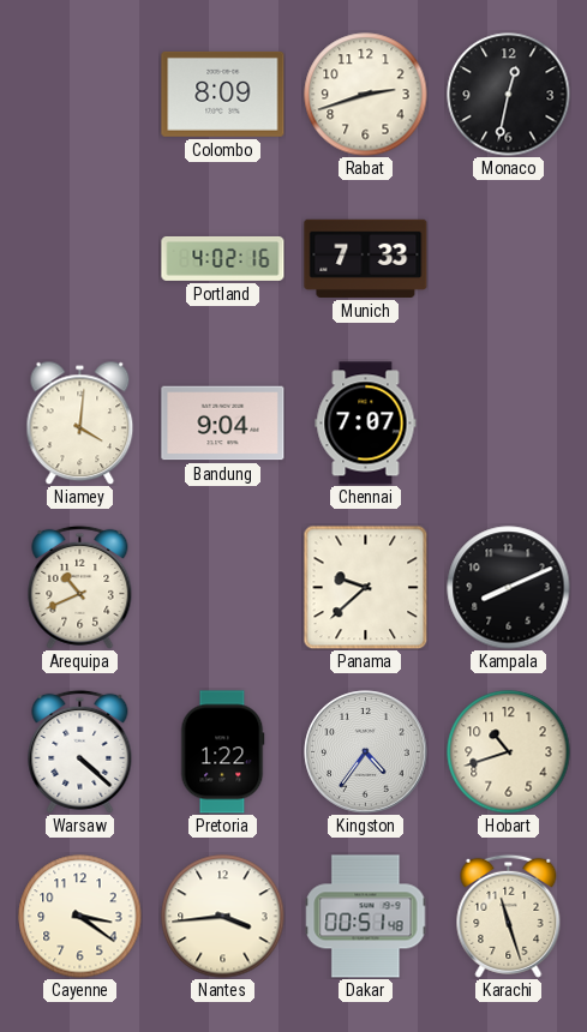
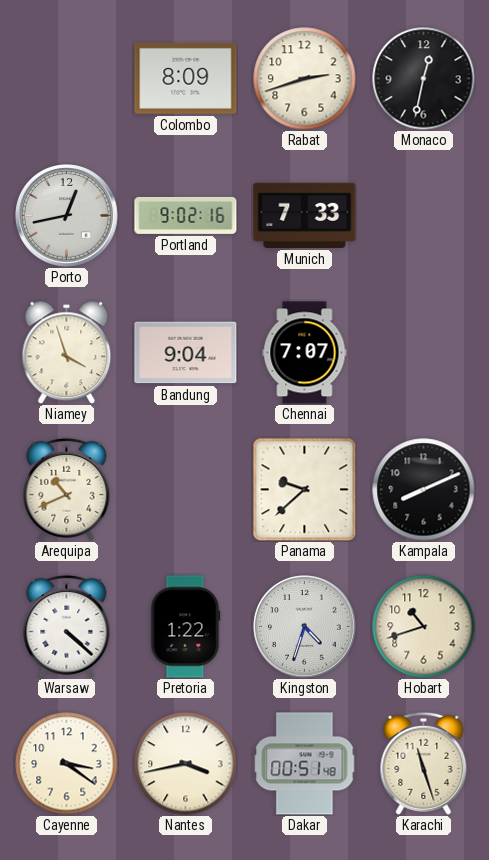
Porto: none -> 12:43
Portland: 4:02 -> 9:02
Niamey: 4:01 -> 3:57
Kingston: 4:36 -> 4:33
Nantes: 3:44 -> 3:43
